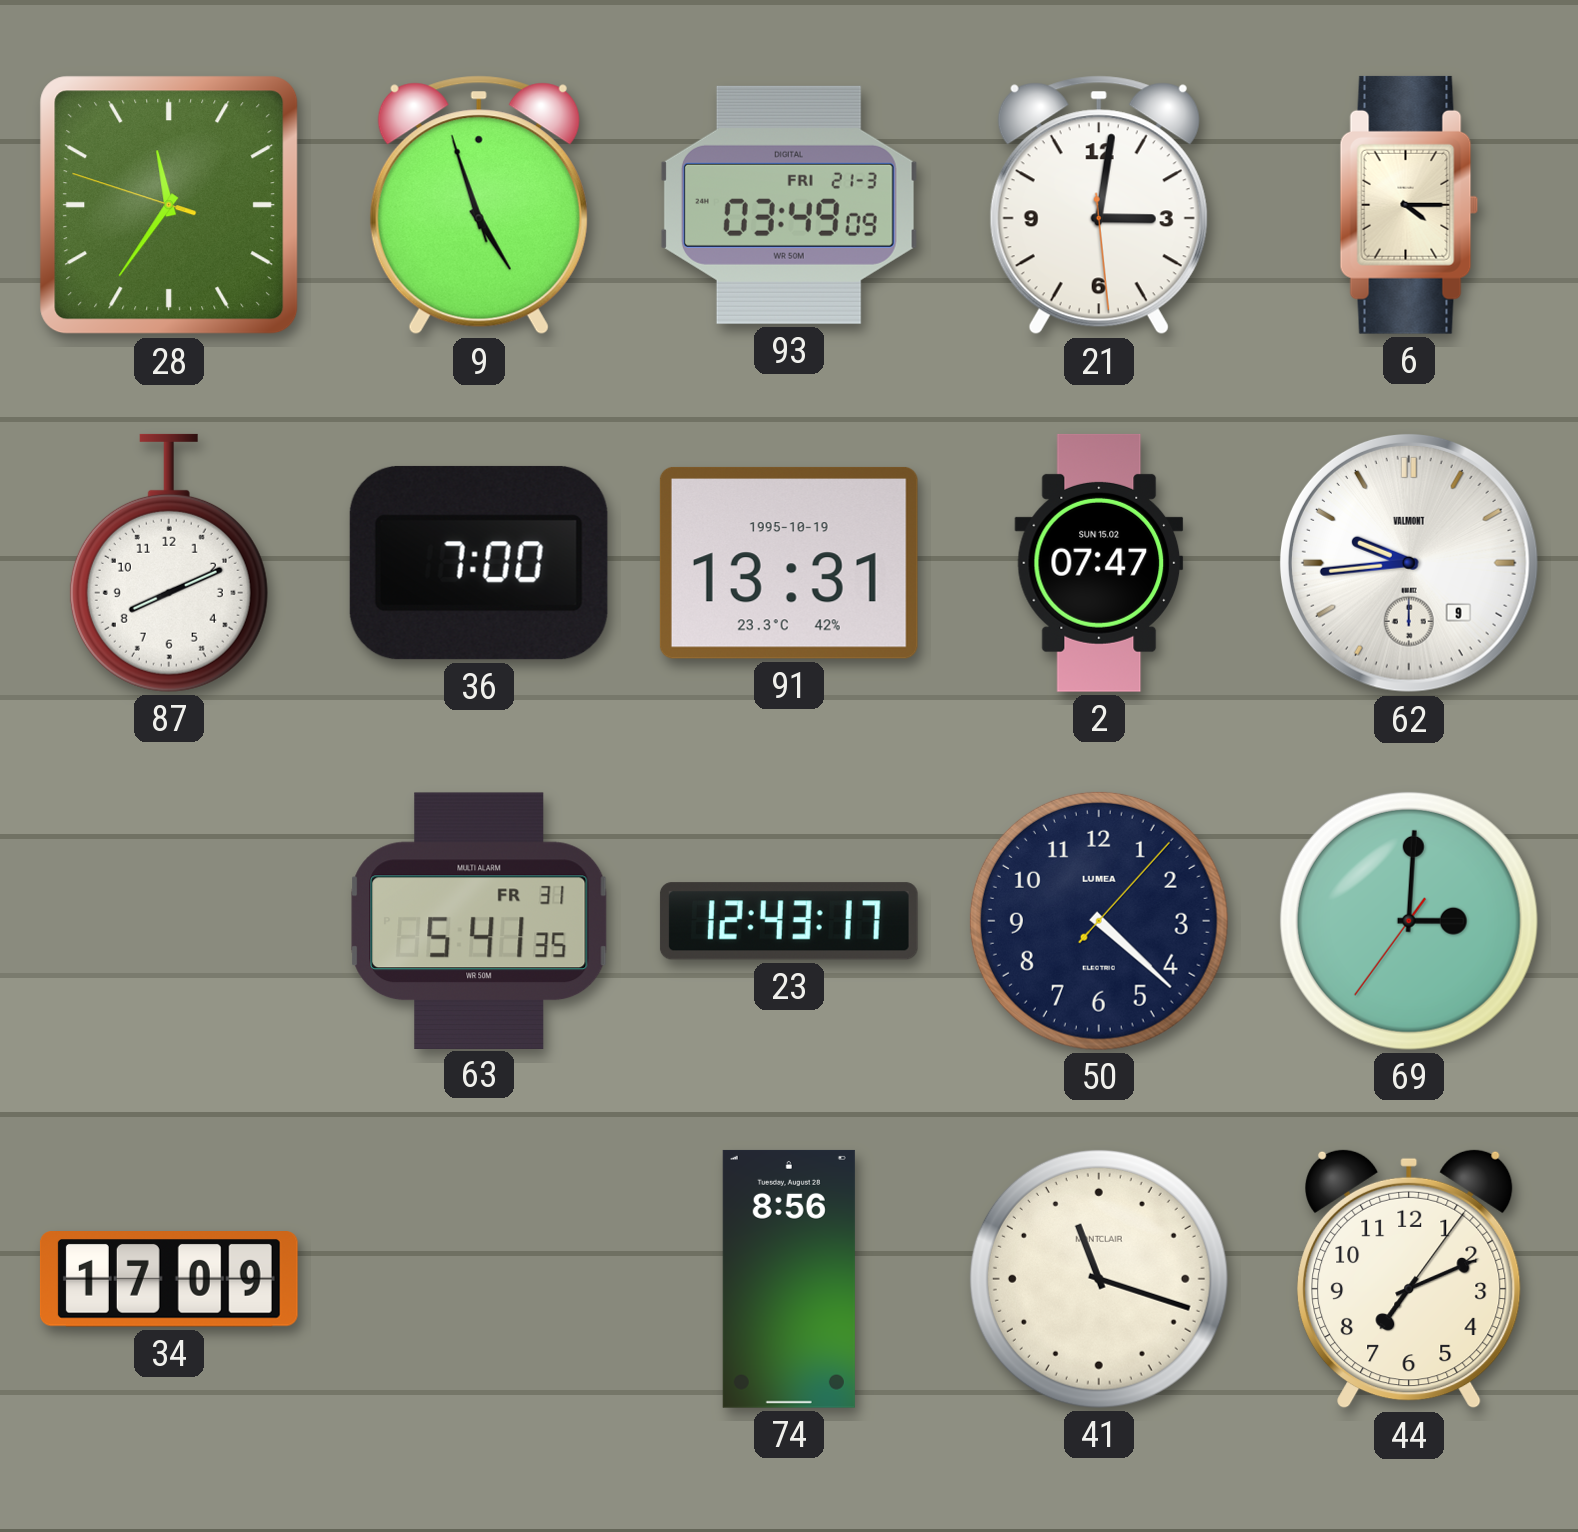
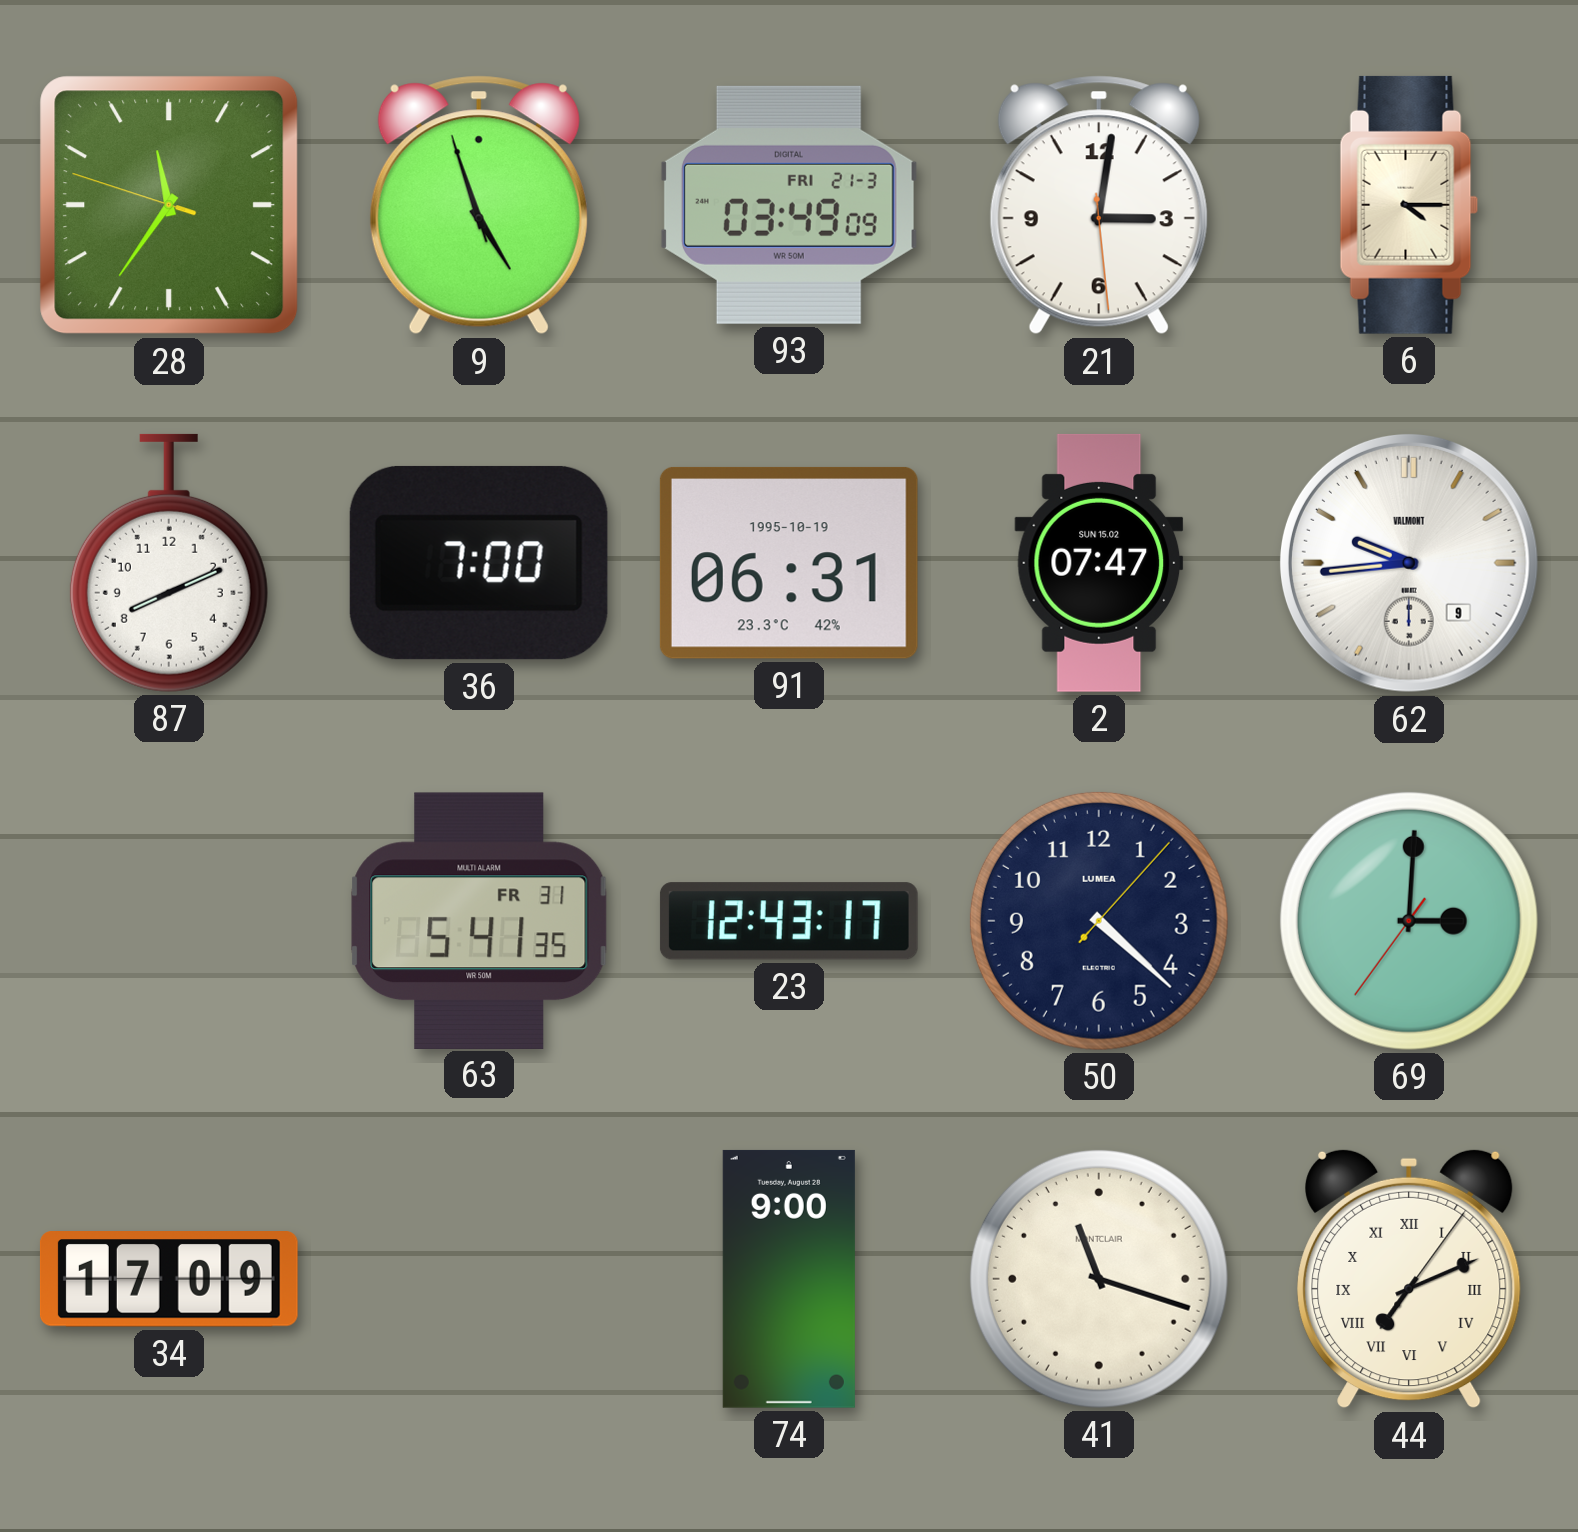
91: 13:31 -> 06:31
74: 8:56 -> 9:00
44 numerals: Arabic -> Roman
